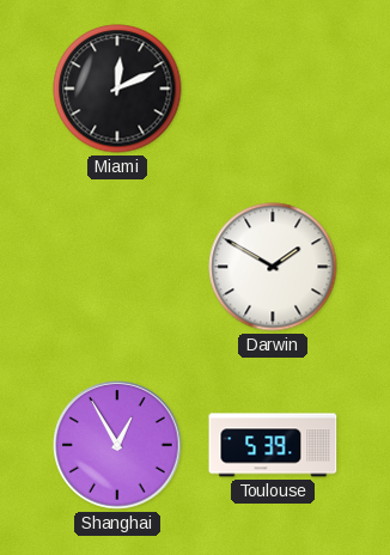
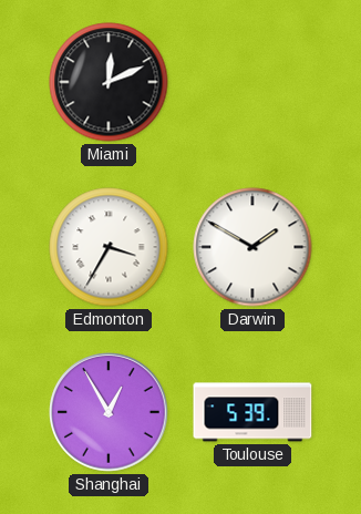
Edmonton: none -> 3:35
